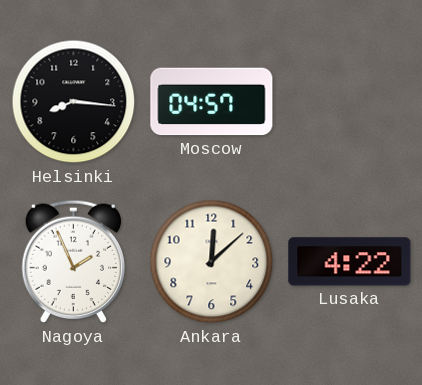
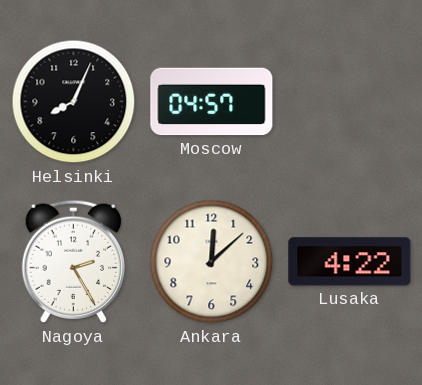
Helsinki: 8:16 -> 8:04
Nagoya: 1:56 -> 2:25
